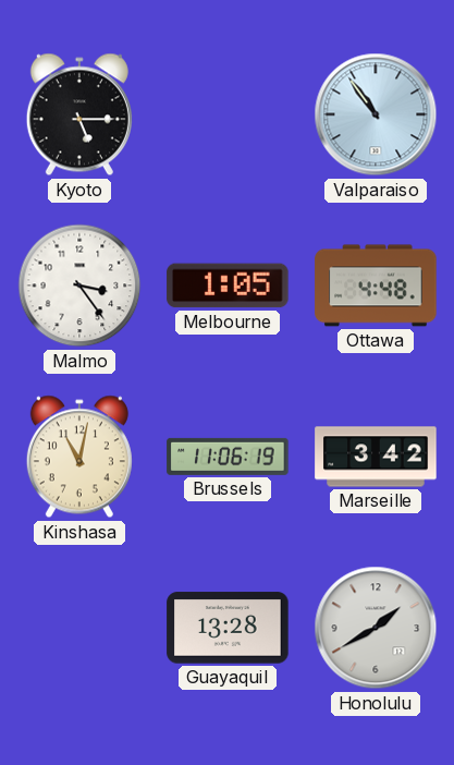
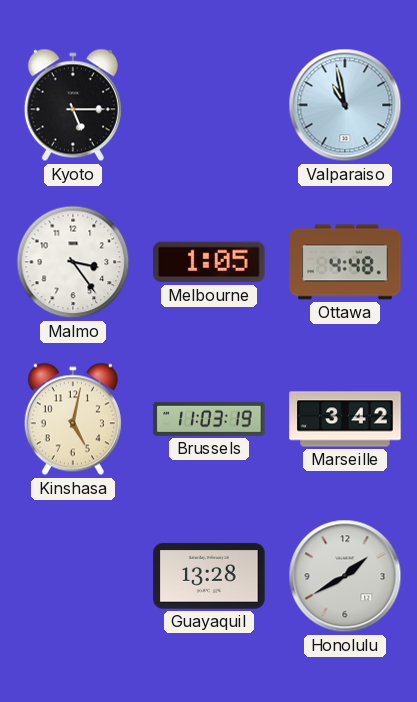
Valparaiso: 10:54 -> 10:58
Kinshasa: 11:02 -> 5:02
Brussels: 11:06 -> 11:03
